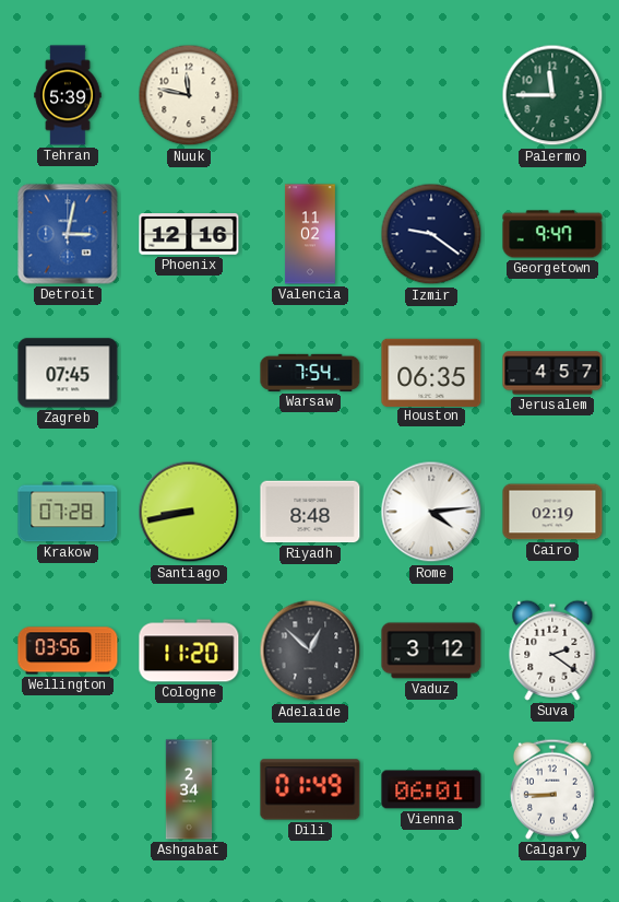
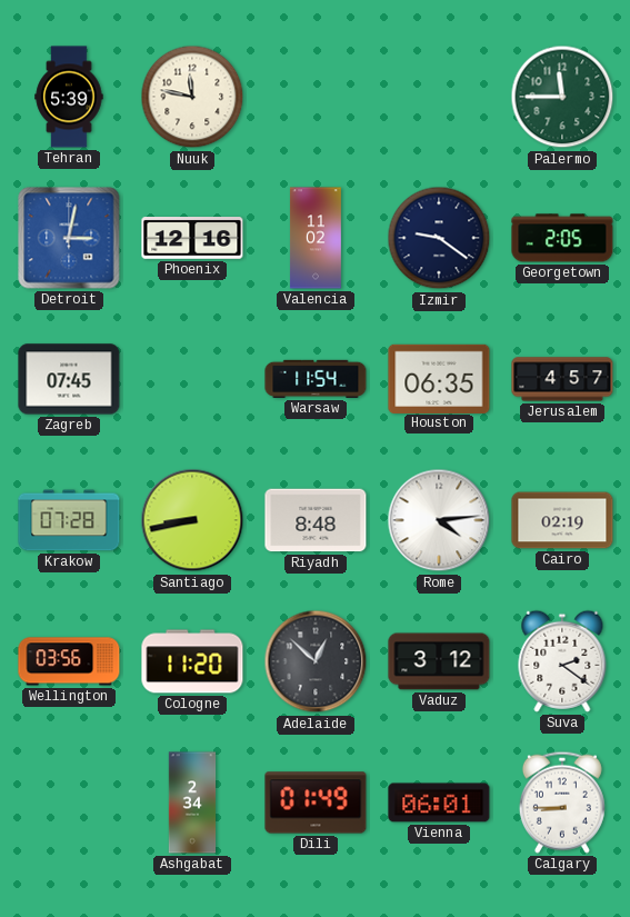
Georgetown: 9:47 -> 2:05
Warsaw: 7:54 -> 11:54
